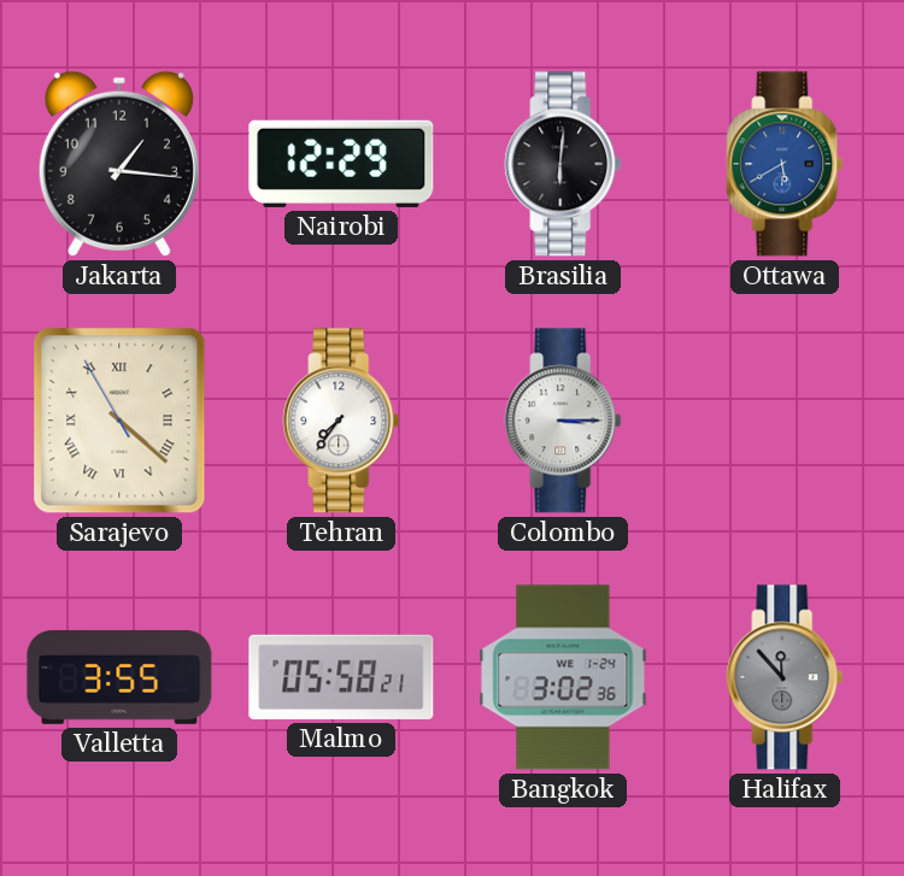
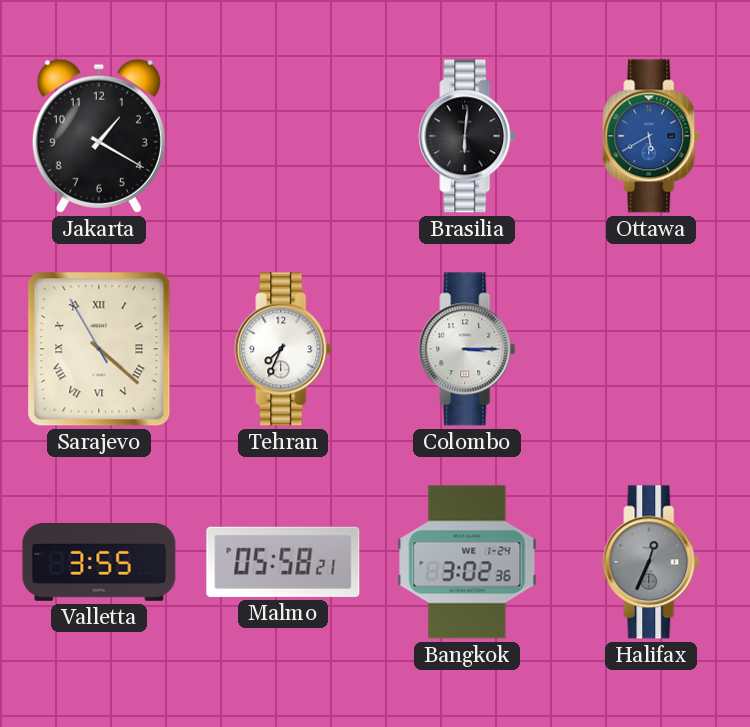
Jakarta: 1:16 -> 1:20
Nairobi: 12:29 -> none
Tehran: 7:36 -> 7:34
Halifax: 11:53 -> 12:34
